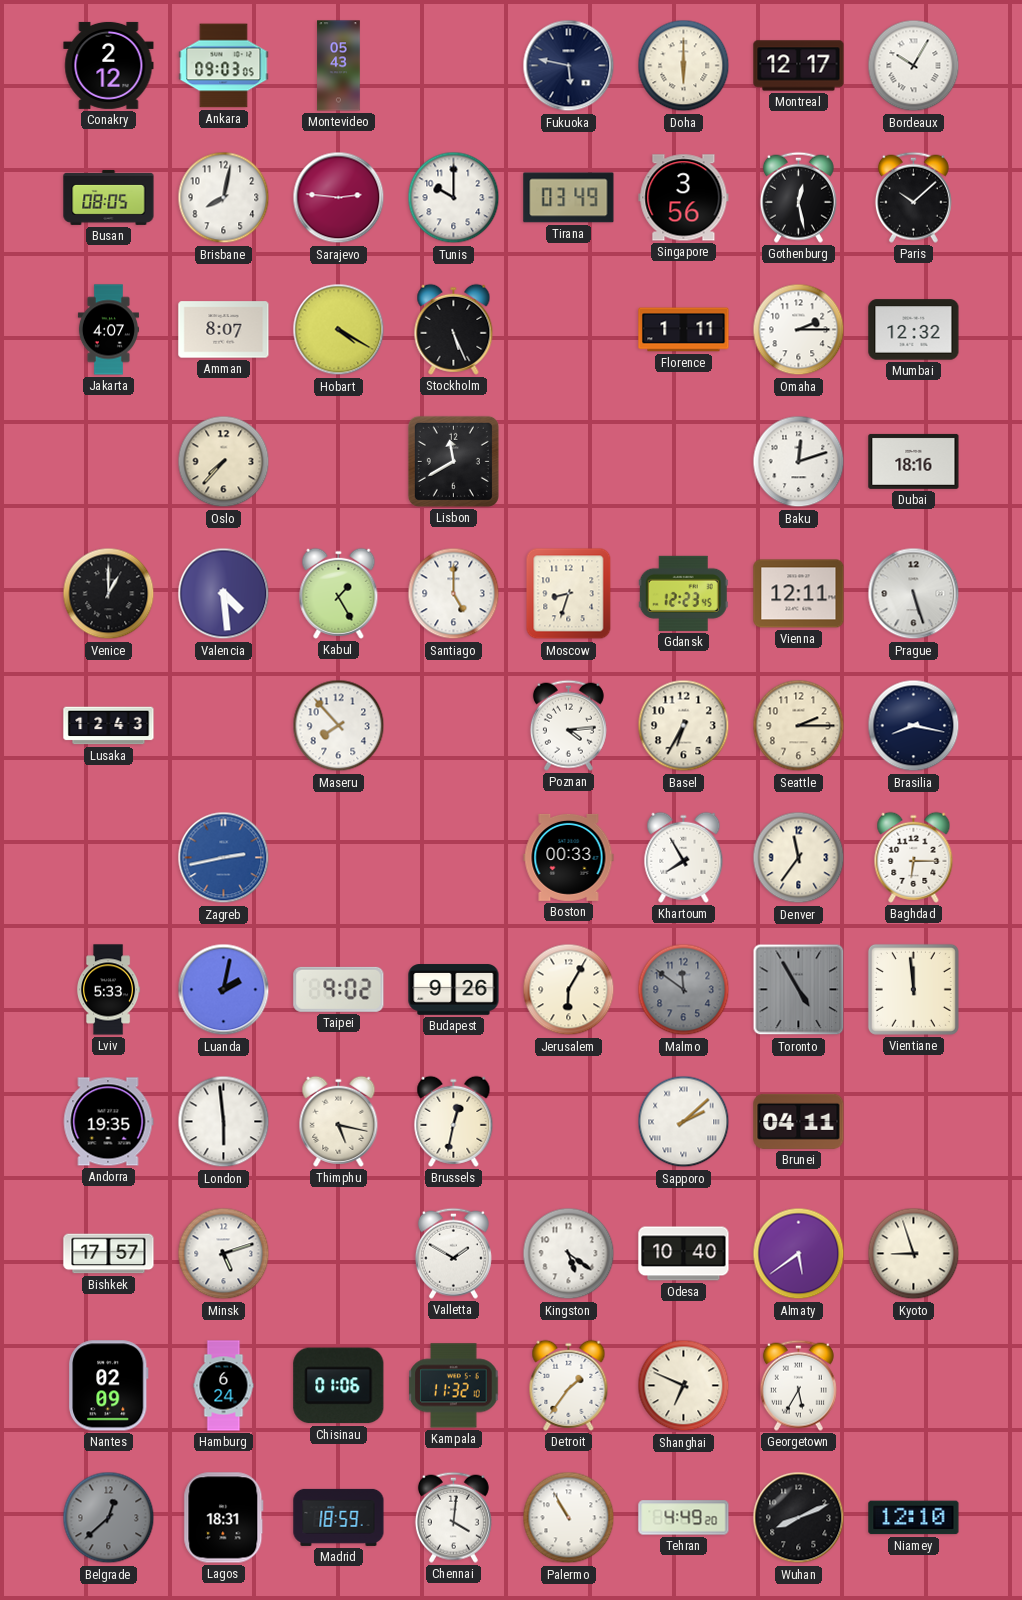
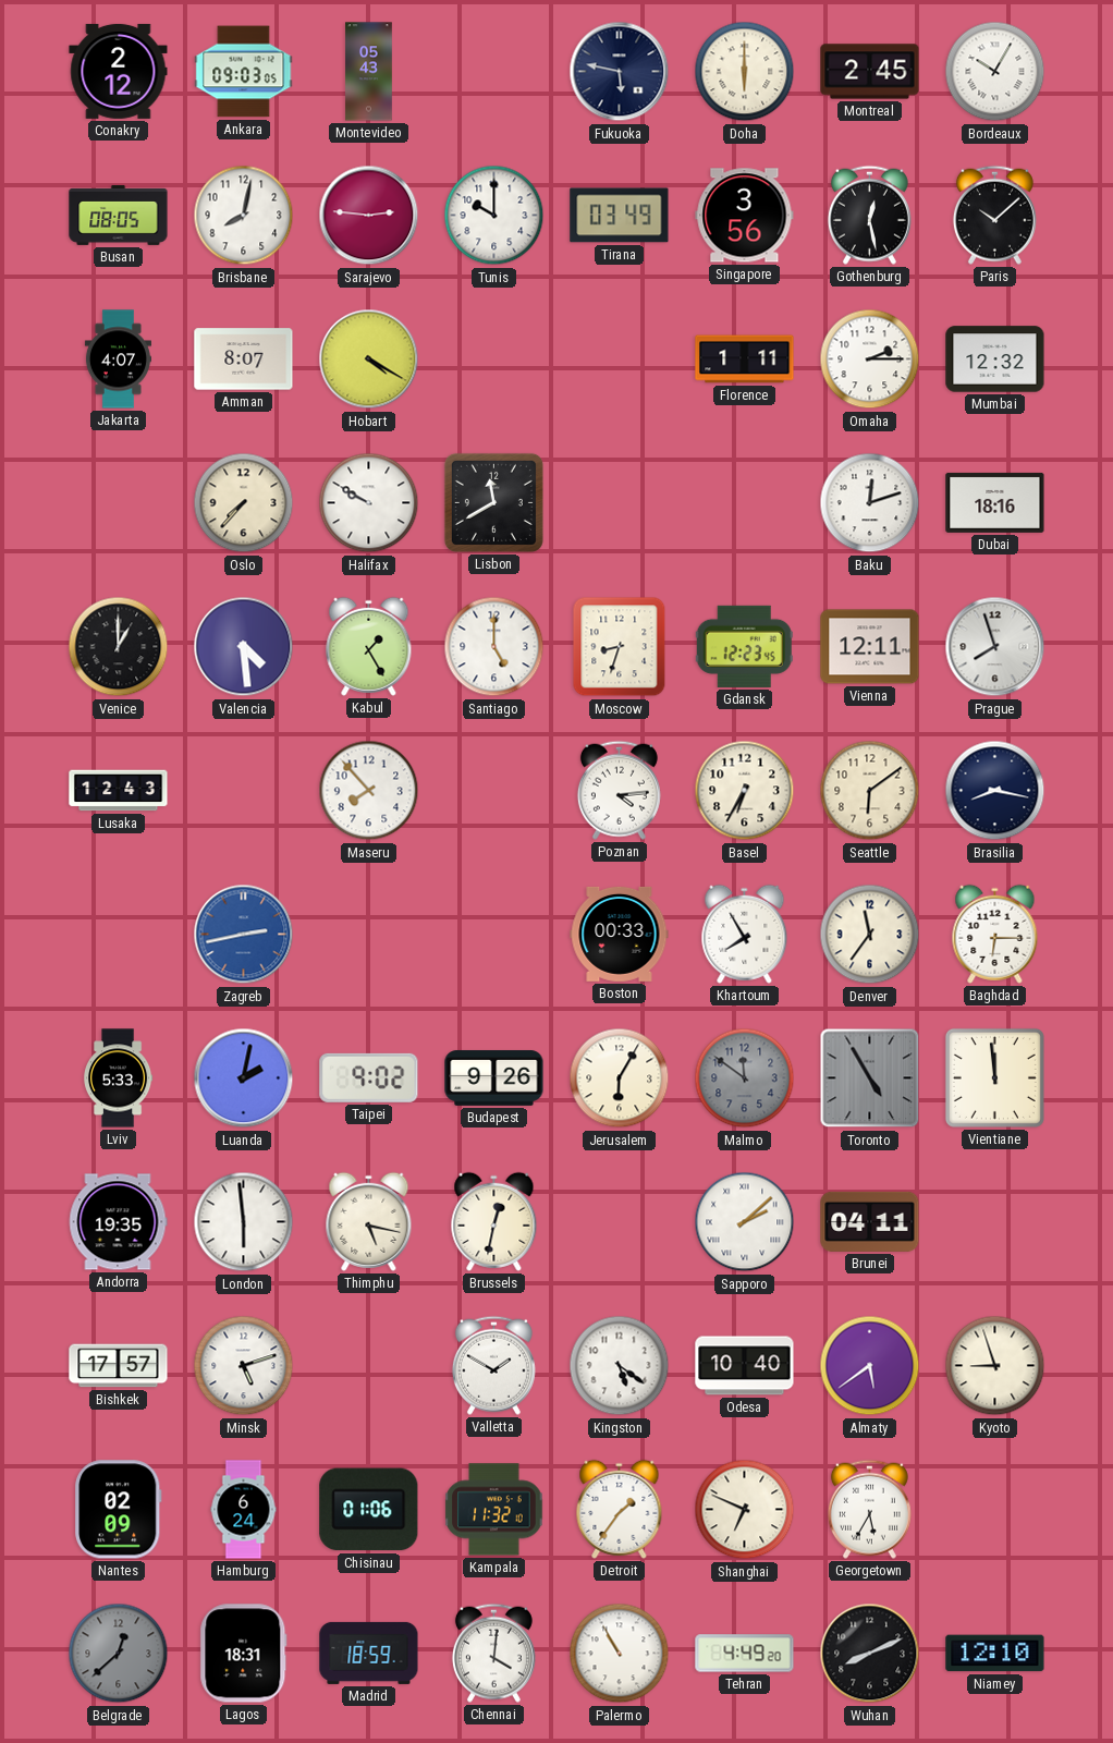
Montreal: 12:17 -> 2:45
Stockholm: 5:26 -> none
Halifax: none -> 9:50
Prague: 5:27 -> 7:57
Seattle: 2:15 -> 6:09
